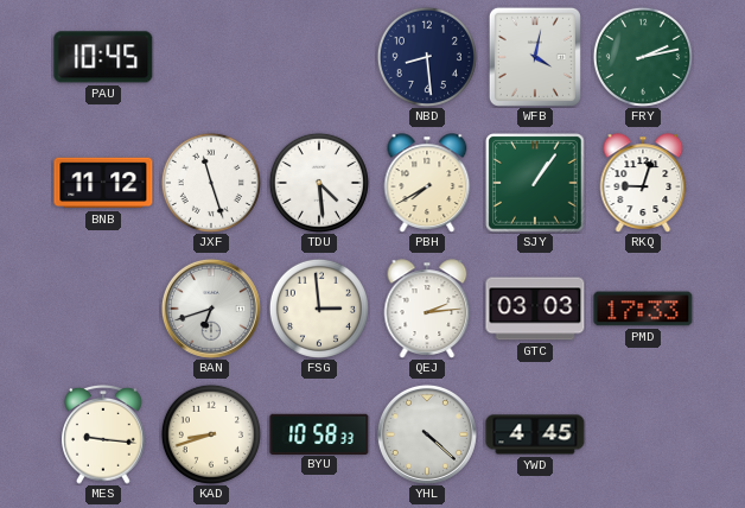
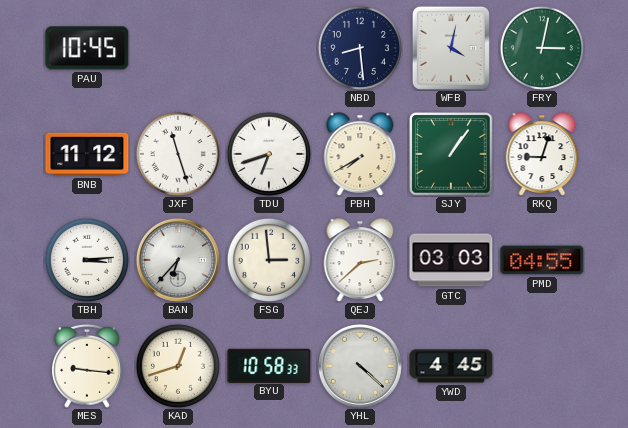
FRY: 2:13 -> 3:02
TDU: 4:29 -> 6:42
TBH: none -> 3:14
BAN: 6:42 -> 6:37
QEJ: 2:14 -> 2:38
PMD: 17:33 -> 04:55
KAD: 8:42 -> 12:42
